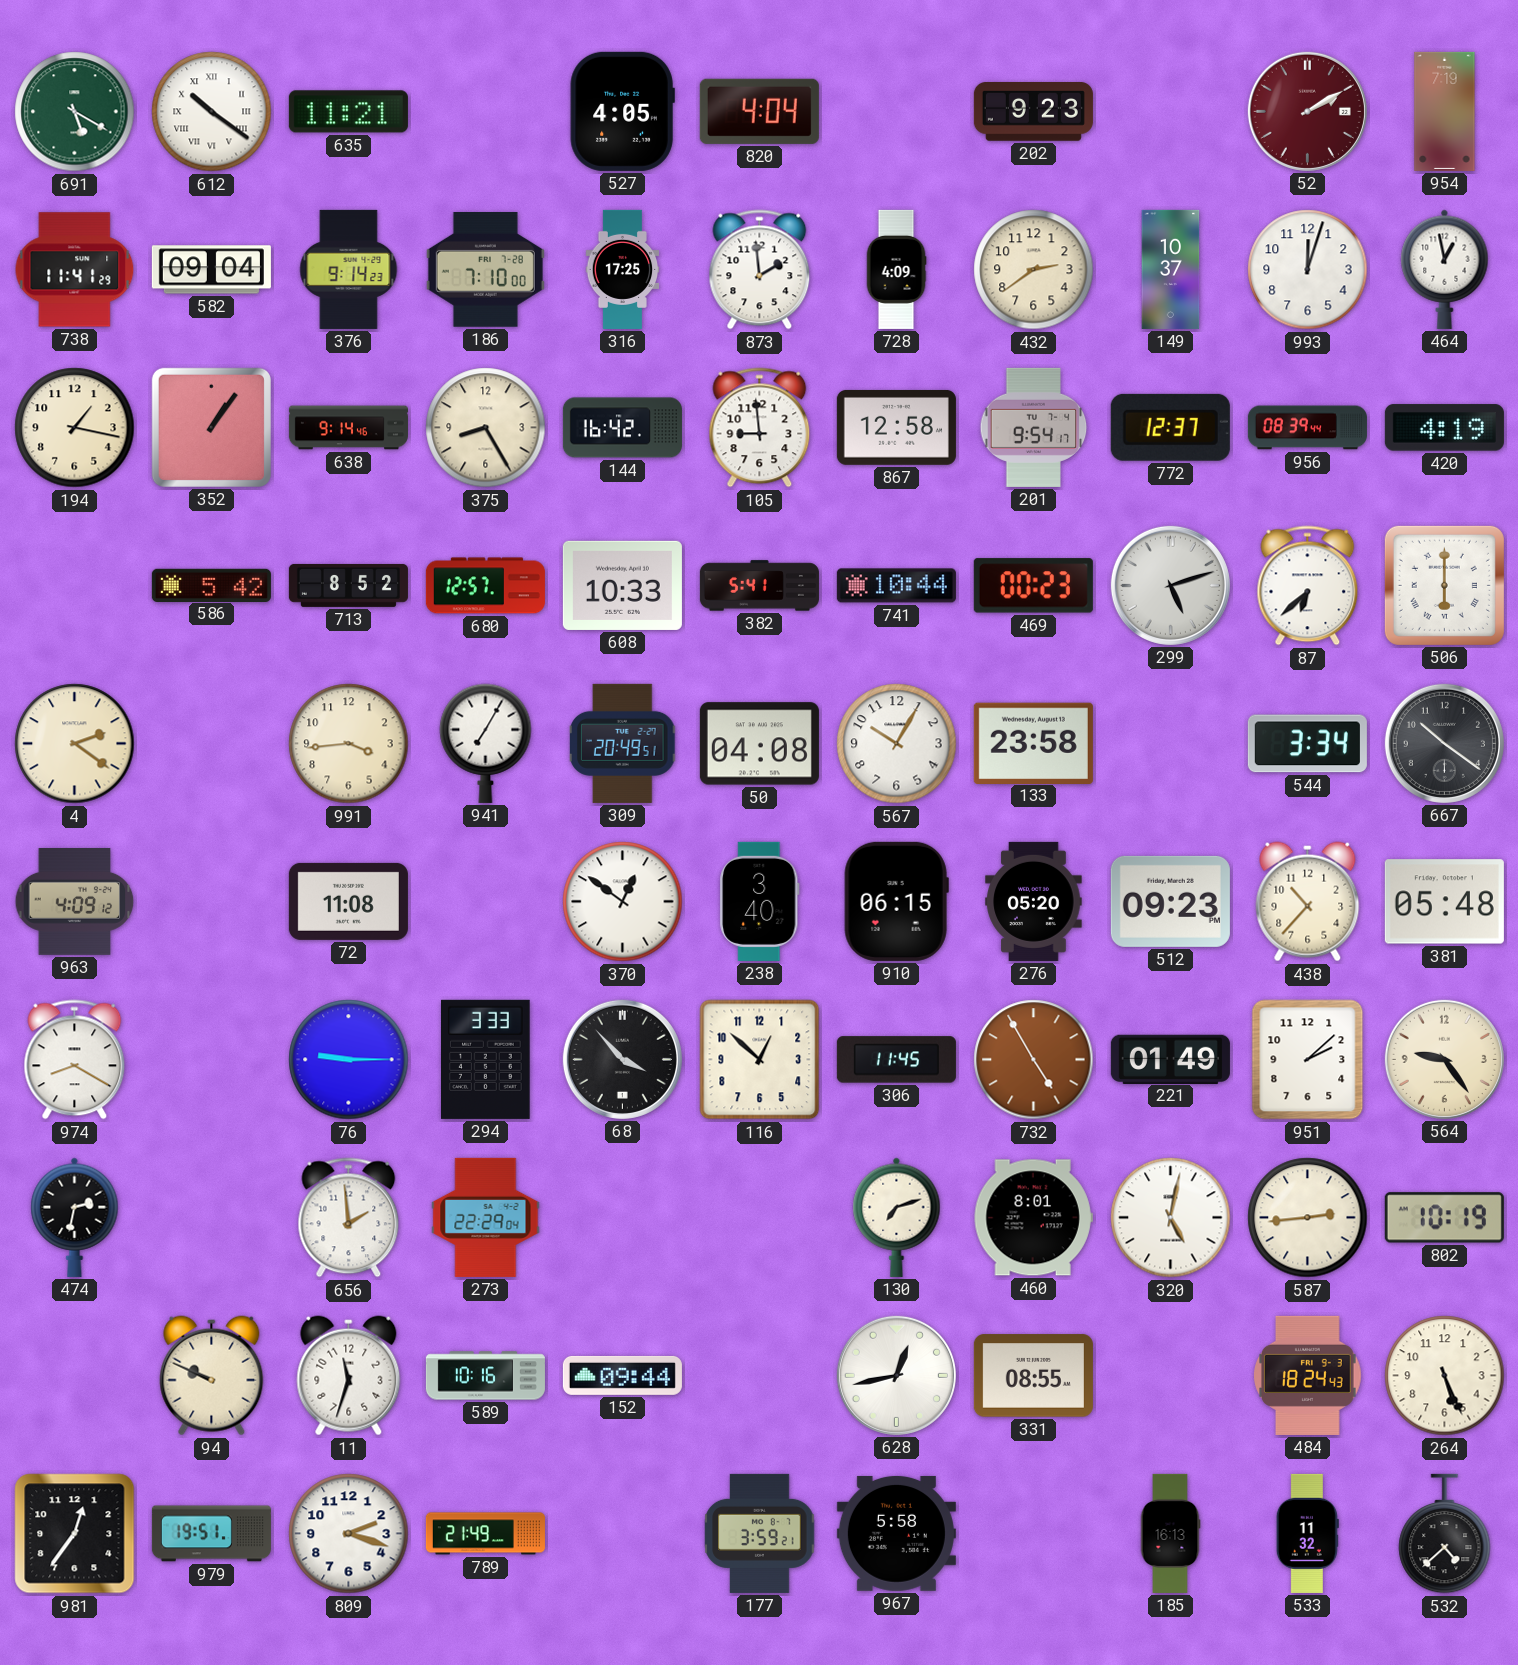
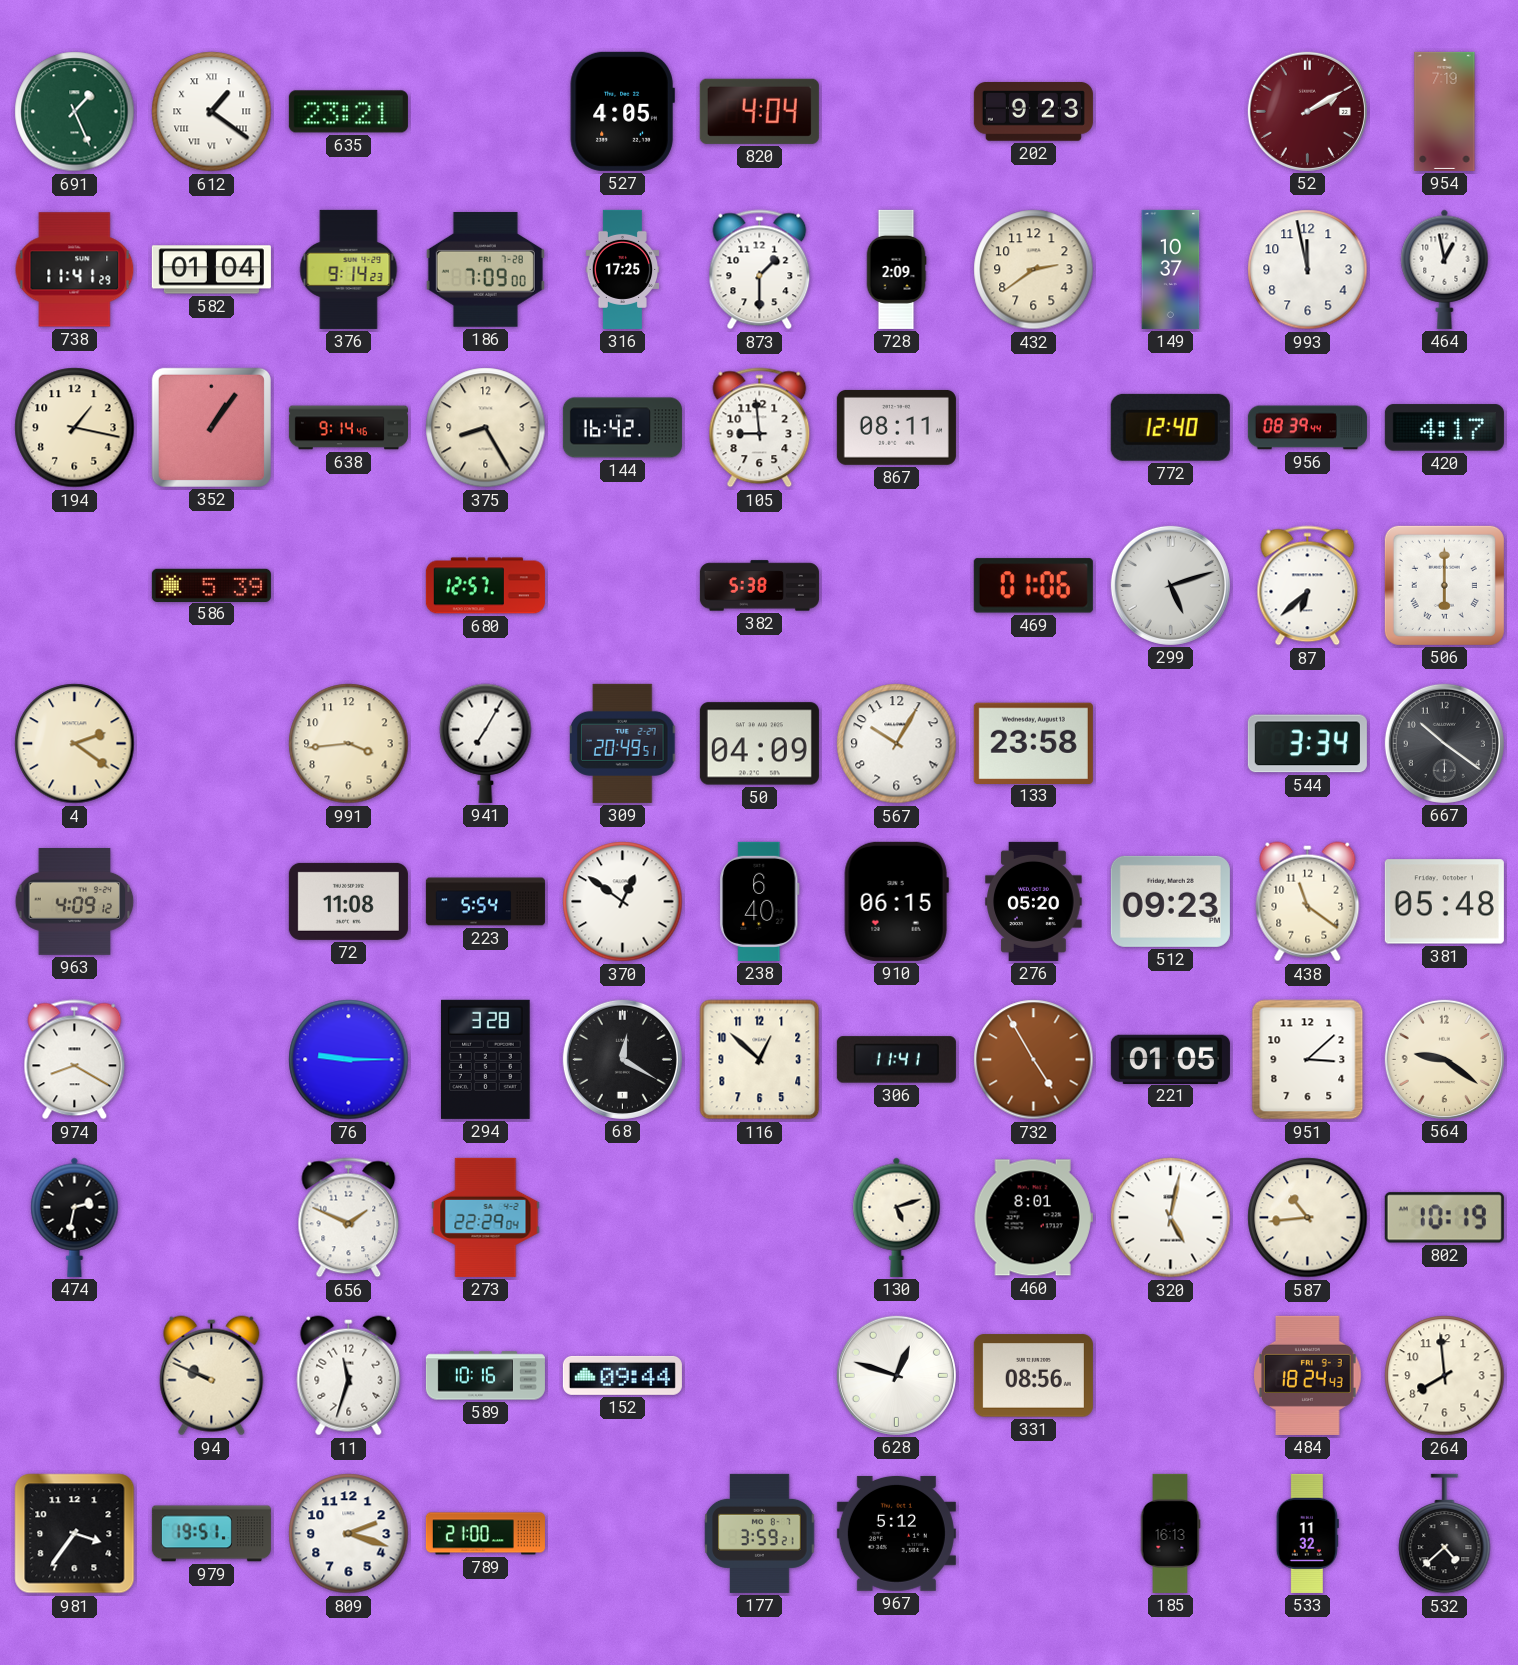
691: 5:20 -> 1:26
612: 10:21 -> 1:21
635: 11:21 -> 23:21
582: 09:04 -> 01:04
186: 7:10 -> 7:09
873: 1:59 -> 1:30
728: 4:09 -> 2:09
993: 12:03 -> 11:58
867: 12:58 -> 08:11
201: 9:54 -> none
772: 12:37 -> 12:40
420: 4:19 -> 4:17
586: 5:42 -> 5:39
713: 8:52 -> none
608: 10:33 -> none
382: 5:41 -> 5:38
741: 10:44 -> none
469: 00:23 -> 01:06
50: 04:08 -> 04:09
223: none -> 5:54
238: 3:40 -> 6:40
438: 10:37 -> 11:21
294: 3:33 -> 3:28
68: 3:53 -> 12:20
306: 11:45 -> 11:41
221: 01:49 -> 01:05
951: 2:08 -> 3:08
564: 9:24 -> 9:21
656: 1:59 -> 1:49
130: 7:12 -> 5:12
587: 2:44 -> 10:44
628: 12:43 -> 12:48
331: 08:55 -> 08:56
264: 5:26 -> 7:59
981: 12:36 -> 3:36
789: 21:49 -> 21:00
967: 5:58 -> 5:12
